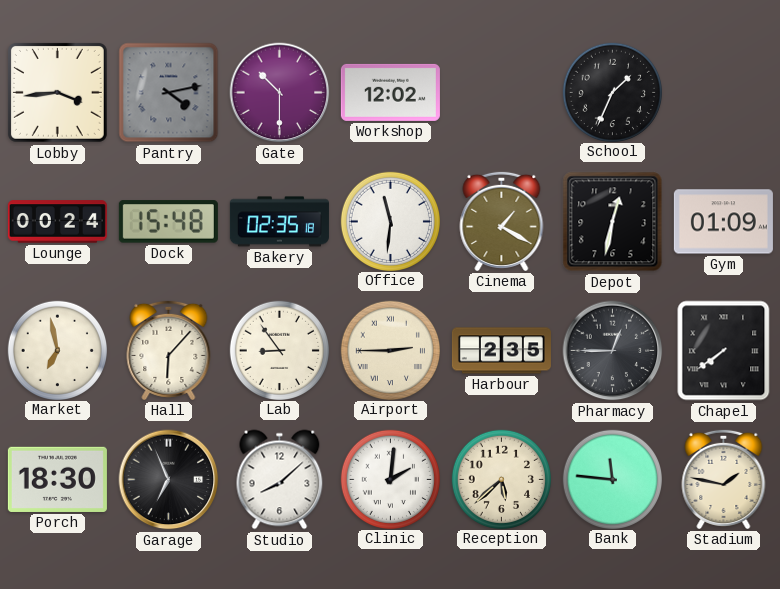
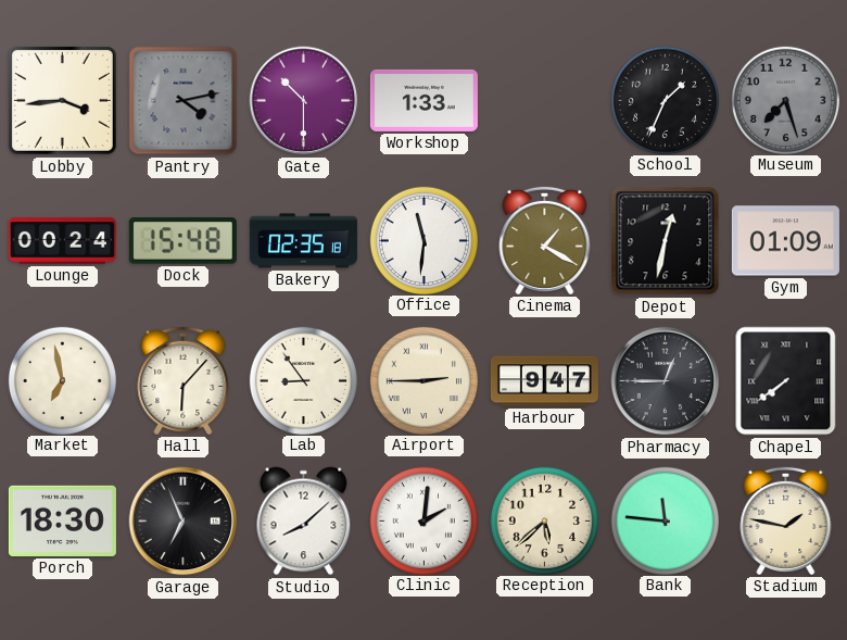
Workshop: 12:02 -> 1:33
Museum: none -> 7:27
Harbour: 2:35 -> 9:47
